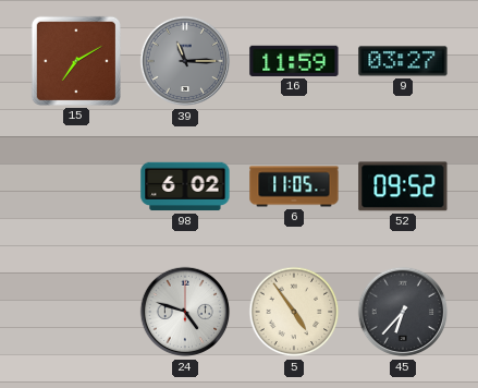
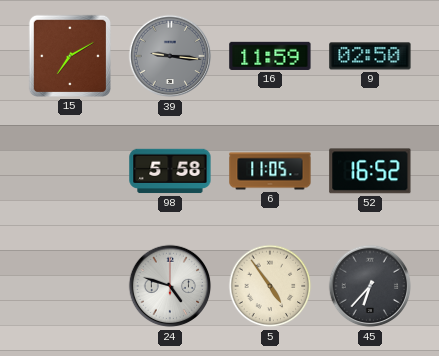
39: 11:15 -> 9:16
9: 03:27 -> 02:50
98: 6:02 -> 5:58
52: 09:52 -> 16:52
